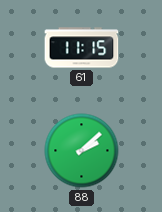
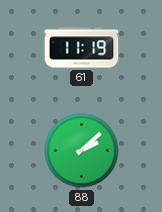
61: 11:15 -> 11:19
